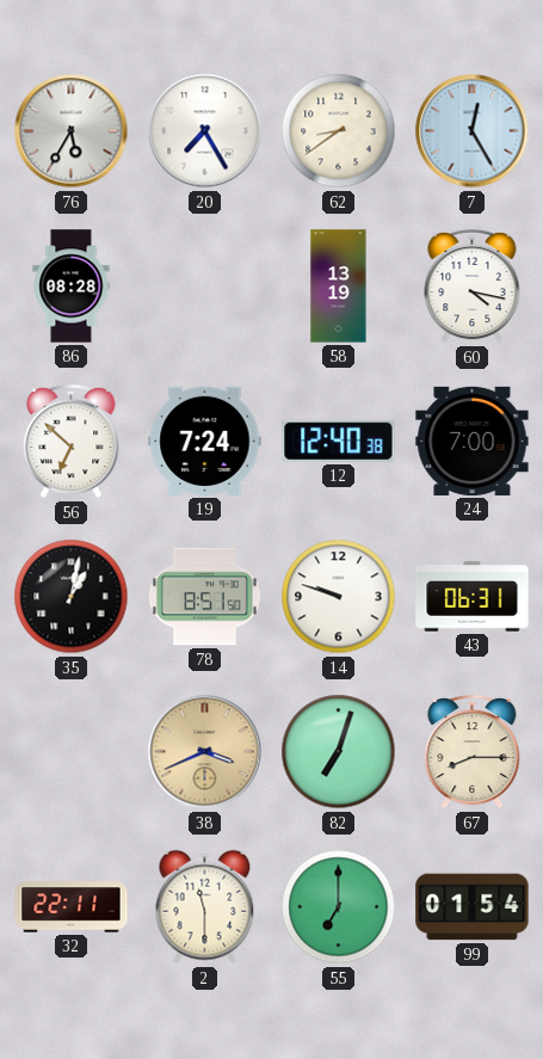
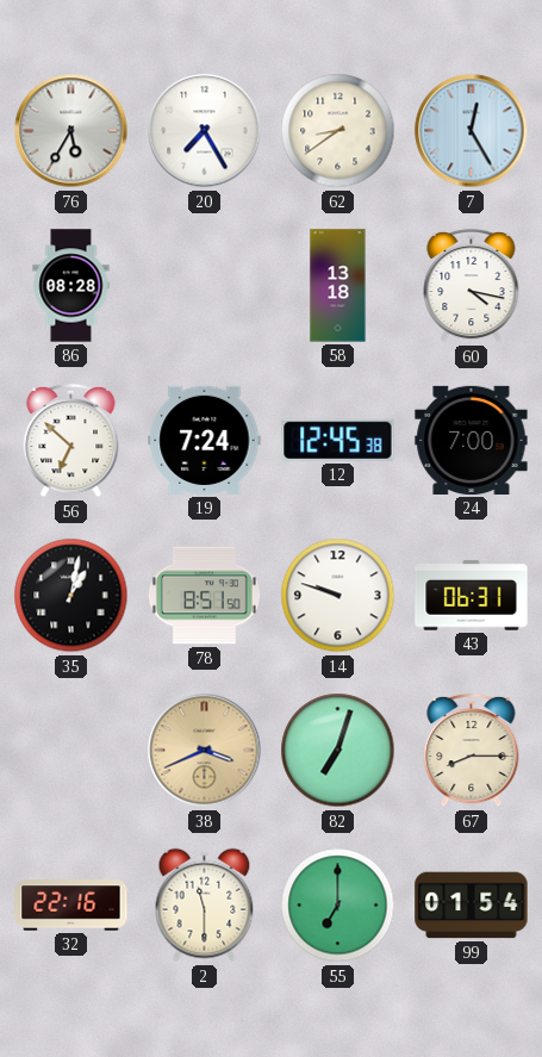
58: 13:19 -> 13:18
12: 12:40 -> 12:45
32: 22:11 -> 22:16
